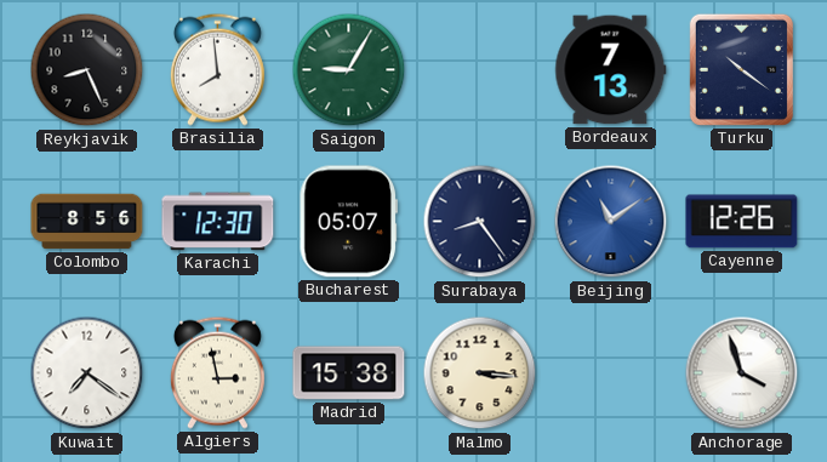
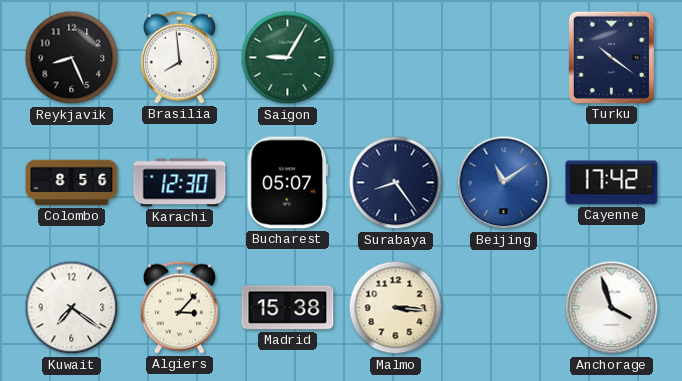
Bordeaux: 7:13 -> none
Cayenne: 12:26 -> 17:42
Algiers: 2:58 -> 3:07
